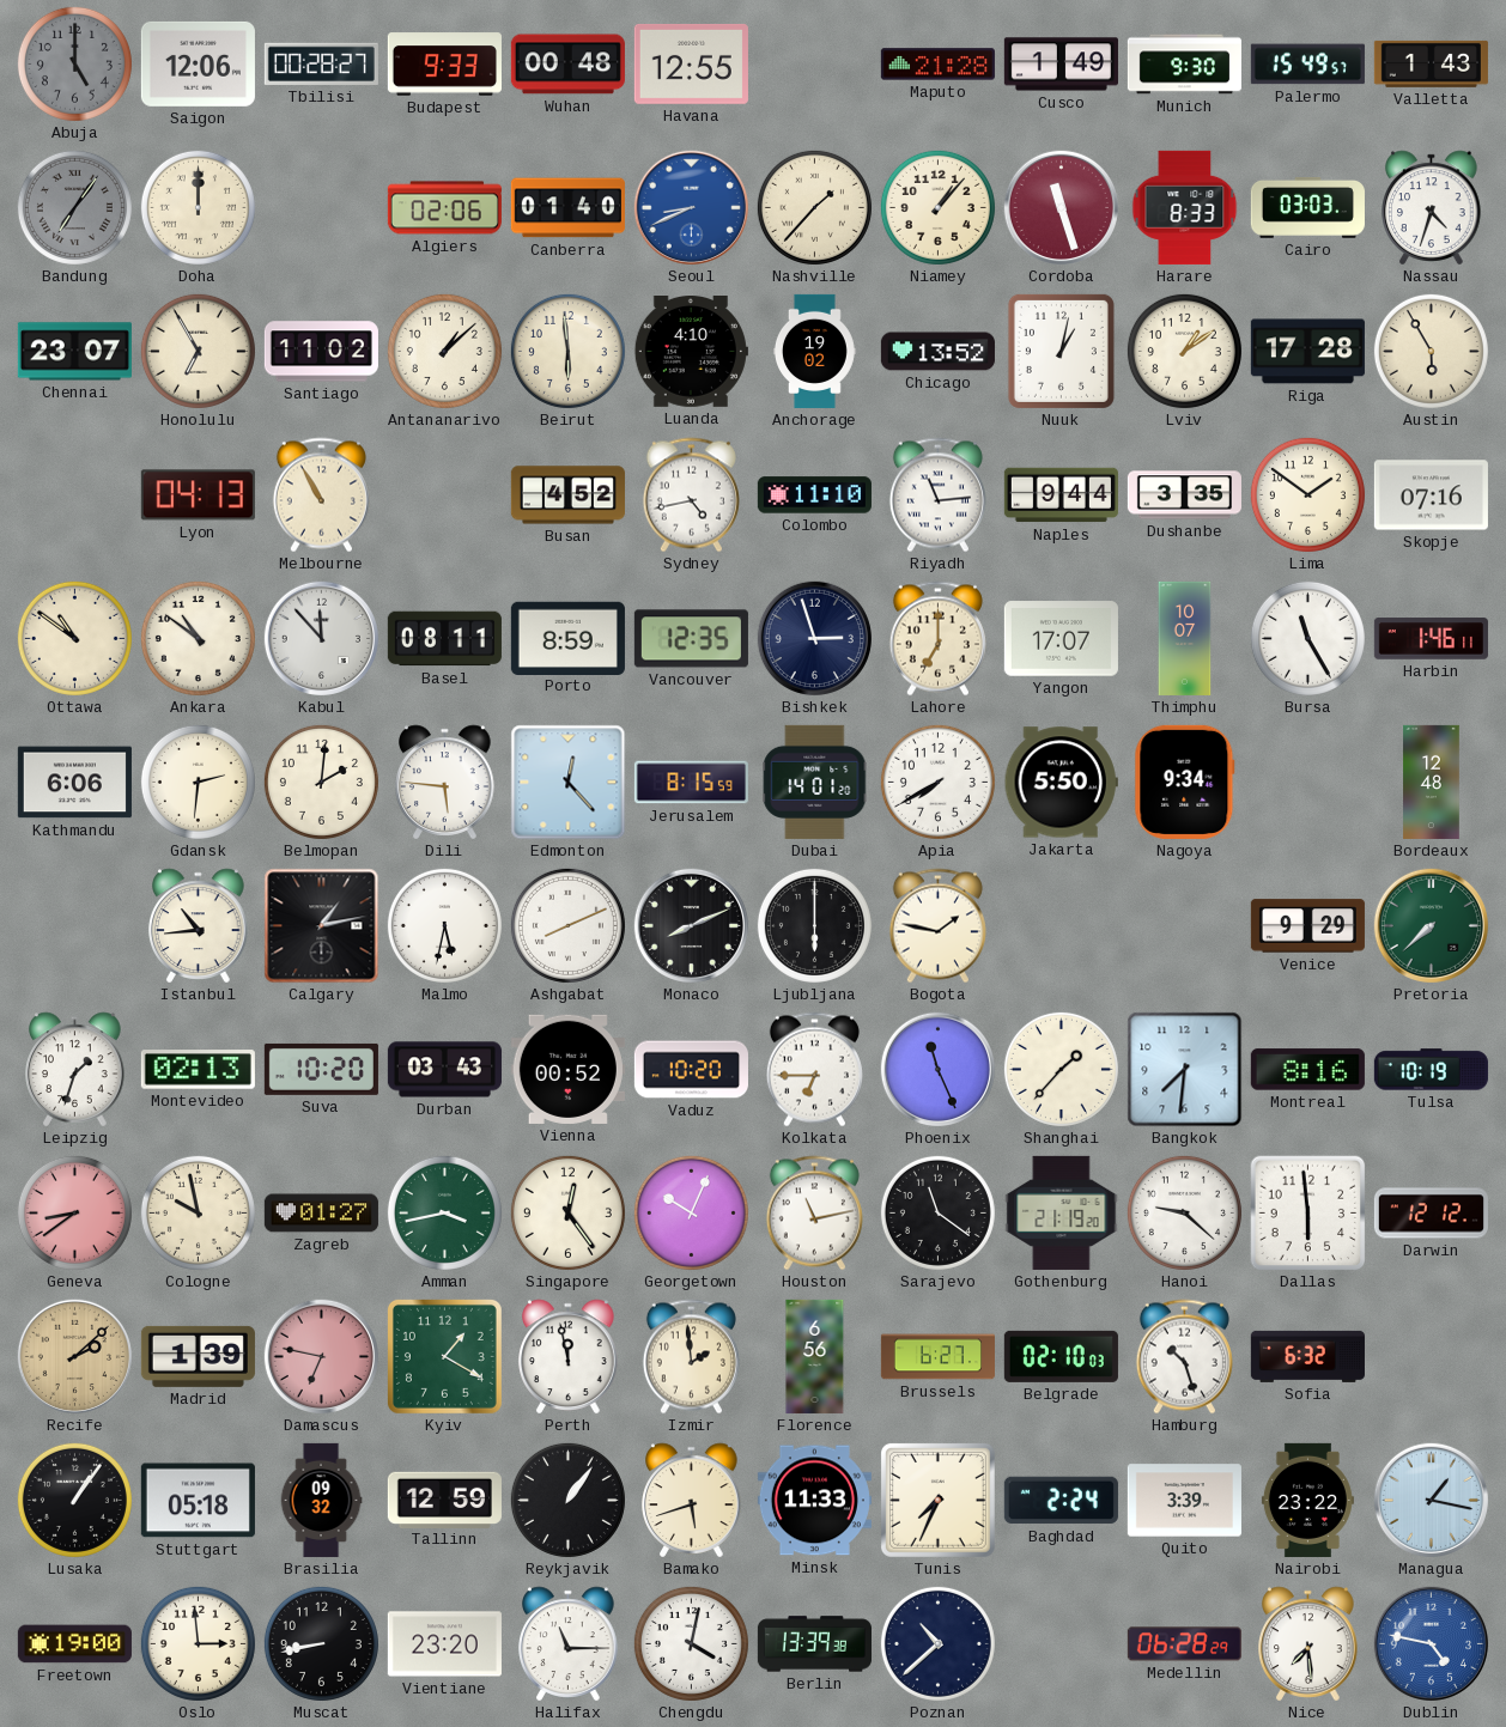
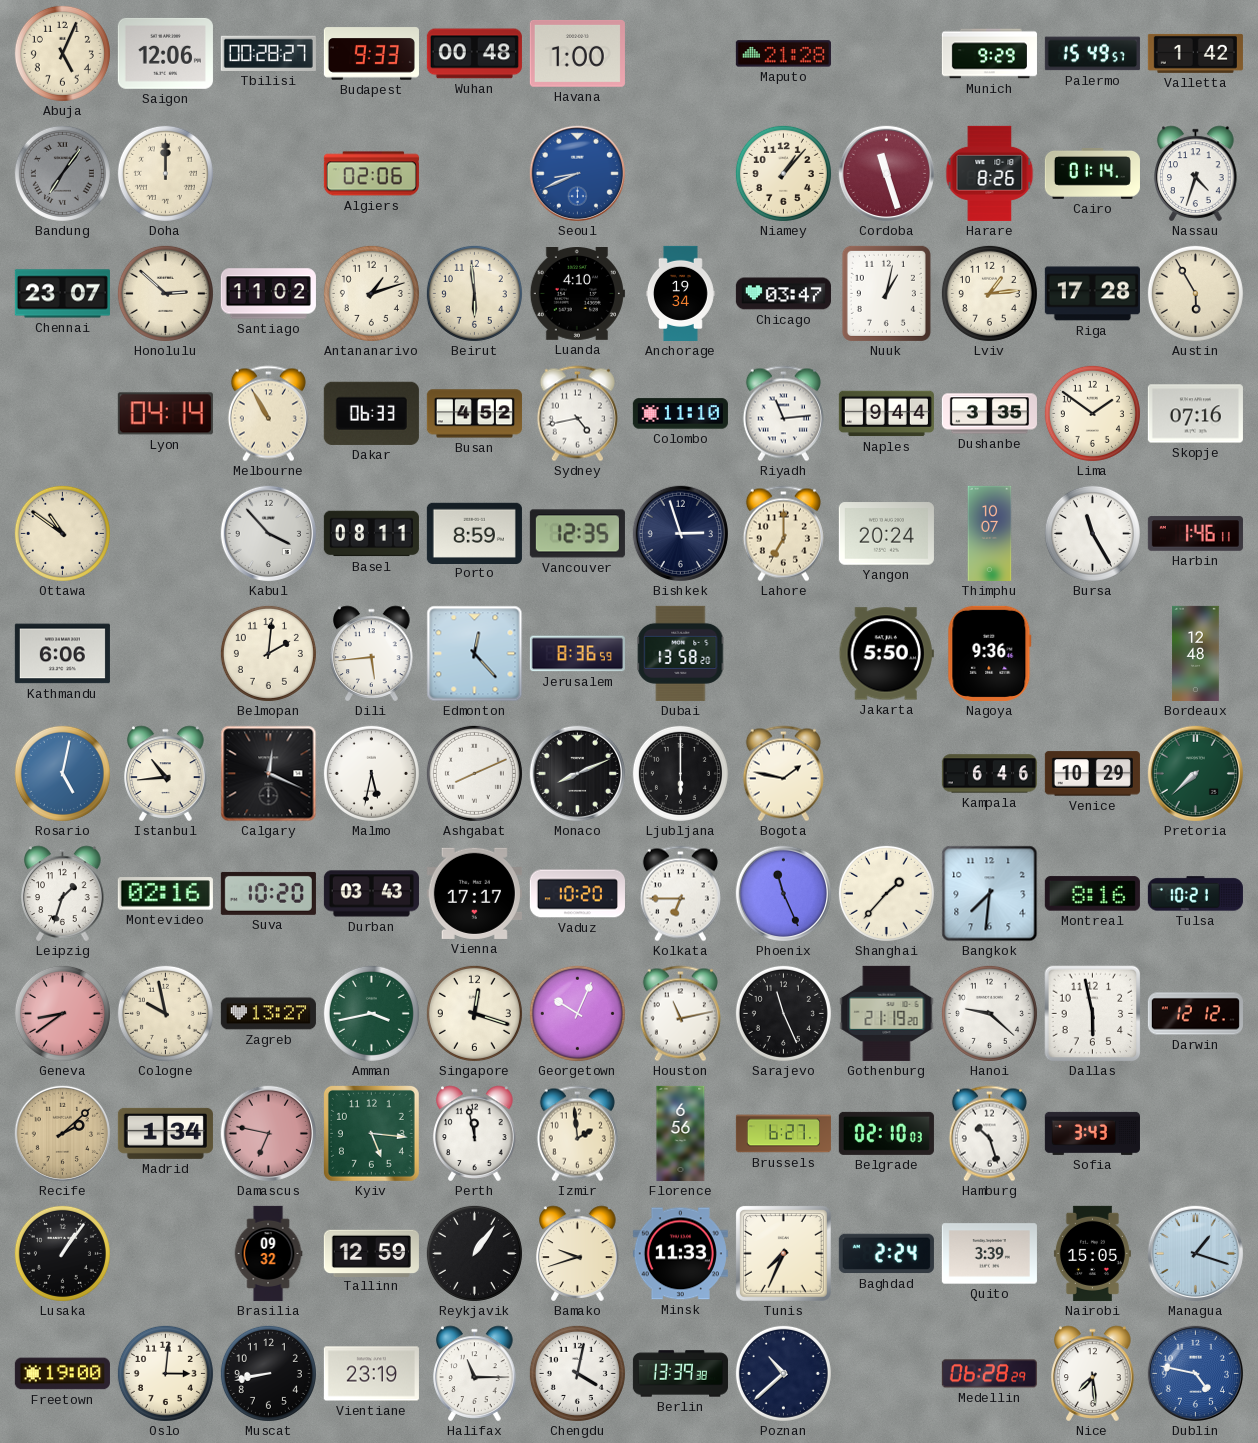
Abuja: 5:00 -> 5:04
Abuja dial: grey -> cream
Havana: 12:55 -> 1:00
Cusco: 1:49 -> none
Munich: 9:30 -> 9:29
Valletta: 1:43 -> 1:42
Canberra: 01:40 -> none
Nashville: 1:37 -> none
Harare: 8:33 -> 8:26
Cairo: 03:03 -> 01:14
Honolulu: 6:55 -> 2:52
Antananarivo: 1:08 -> 1:12
Anchorage: 19:02 -> 19:34
Chicago: 13:52 -> 03:47
Lviv: 1:09 -> 1:14
Lyon: 04:13 -> 04:14
Dakar: none -> 06:33
Ankara: 10:51 -> none
Kabul: 11:53 -> 3:53
Yangon: 17:07 -> 20:24
Gdansk: 2:31 -> none
Dili: 5:46 -> 5:44
Jerusalem: 8:15 -> 8:36
Dubai: 14:01 -> 13:58
Apia: 7:40 -> none
Nagoya: 9:34 -> 9:36
Rosario: none -> 5:02
Calgary: 1:13 -> 12:19
Kampala: none -> 6:46
Venice: 9:29 -> 10:29
Montevideo: 02:13 -> 02:16
Vienna: 00:52 -> 17:17
Tulsa: 10:19 -> 10:21
Zagreb: 01:27 -> 13:27
Singapore: 12:24 -> 12:18
Sarajevo: 11:21 -> 11:26
Dallas: 5:59 -> 5:58
Madrid: 1:39 -> 1:34
Kyiv: 1:20 -> 5:16
Sofia: 6:32 -> 3:43
Stuttgart: 05:18 -> none
Bamako: 5:42 -> 9:42
Nairobi: 23:22 -> 15:05
Managua: 1:17 -> 1:18
Oslo: 2:59 -> 3:01
Vientiane: 23:20 -> 23:19
